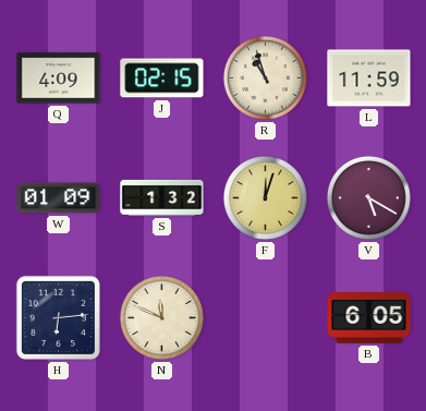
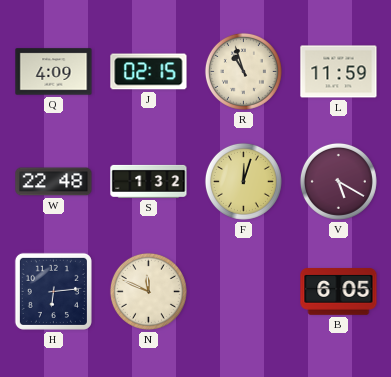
W: 01:09 -> 22:48
